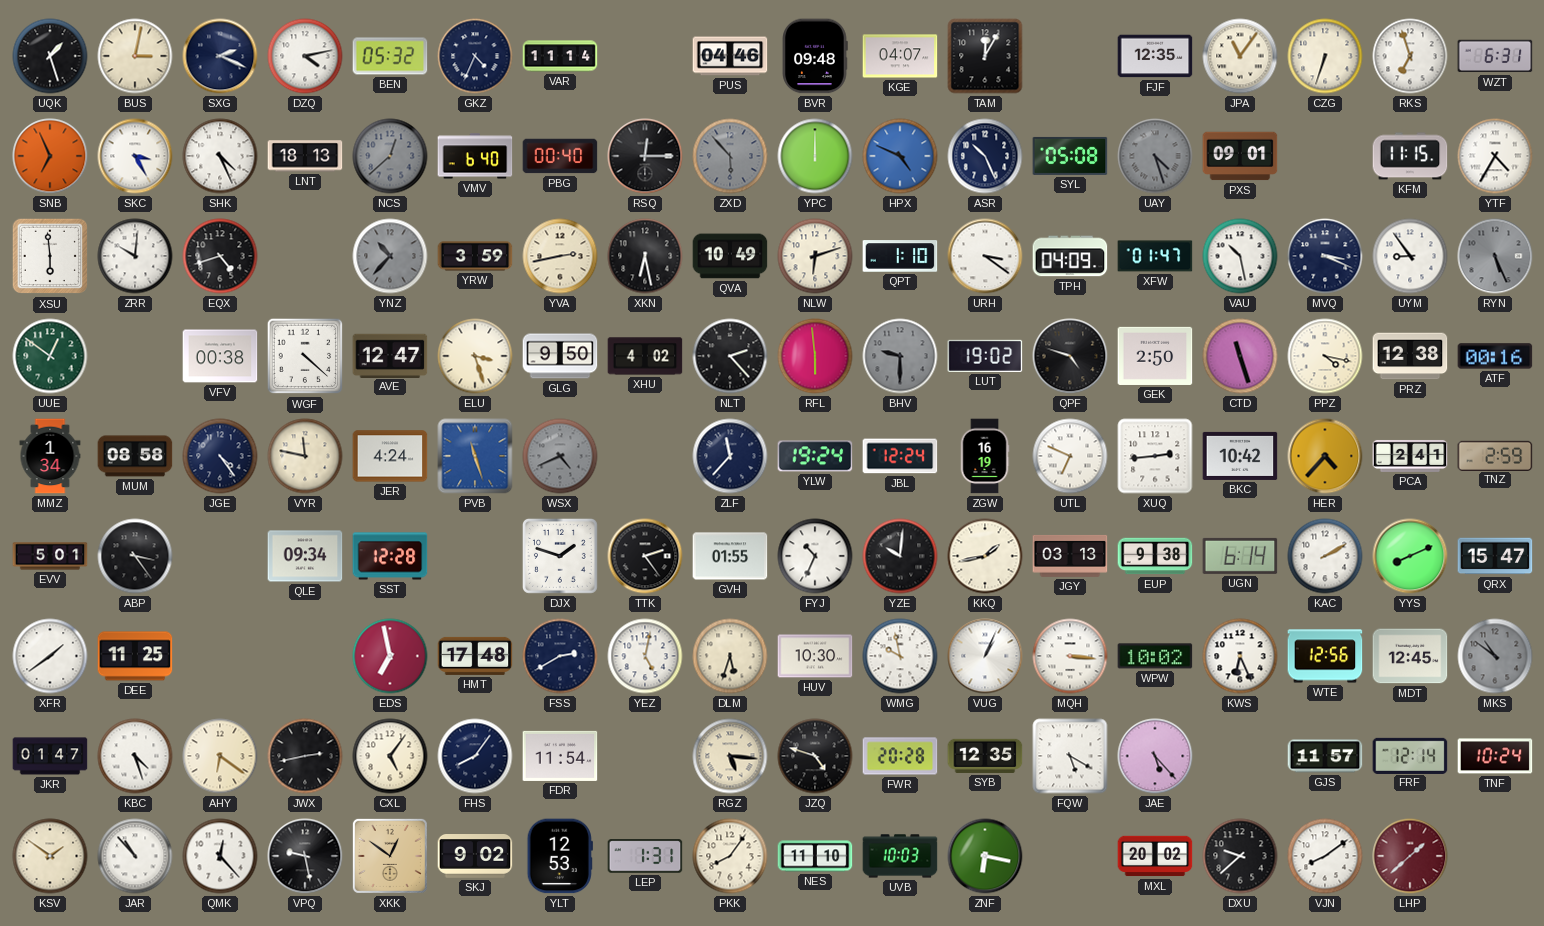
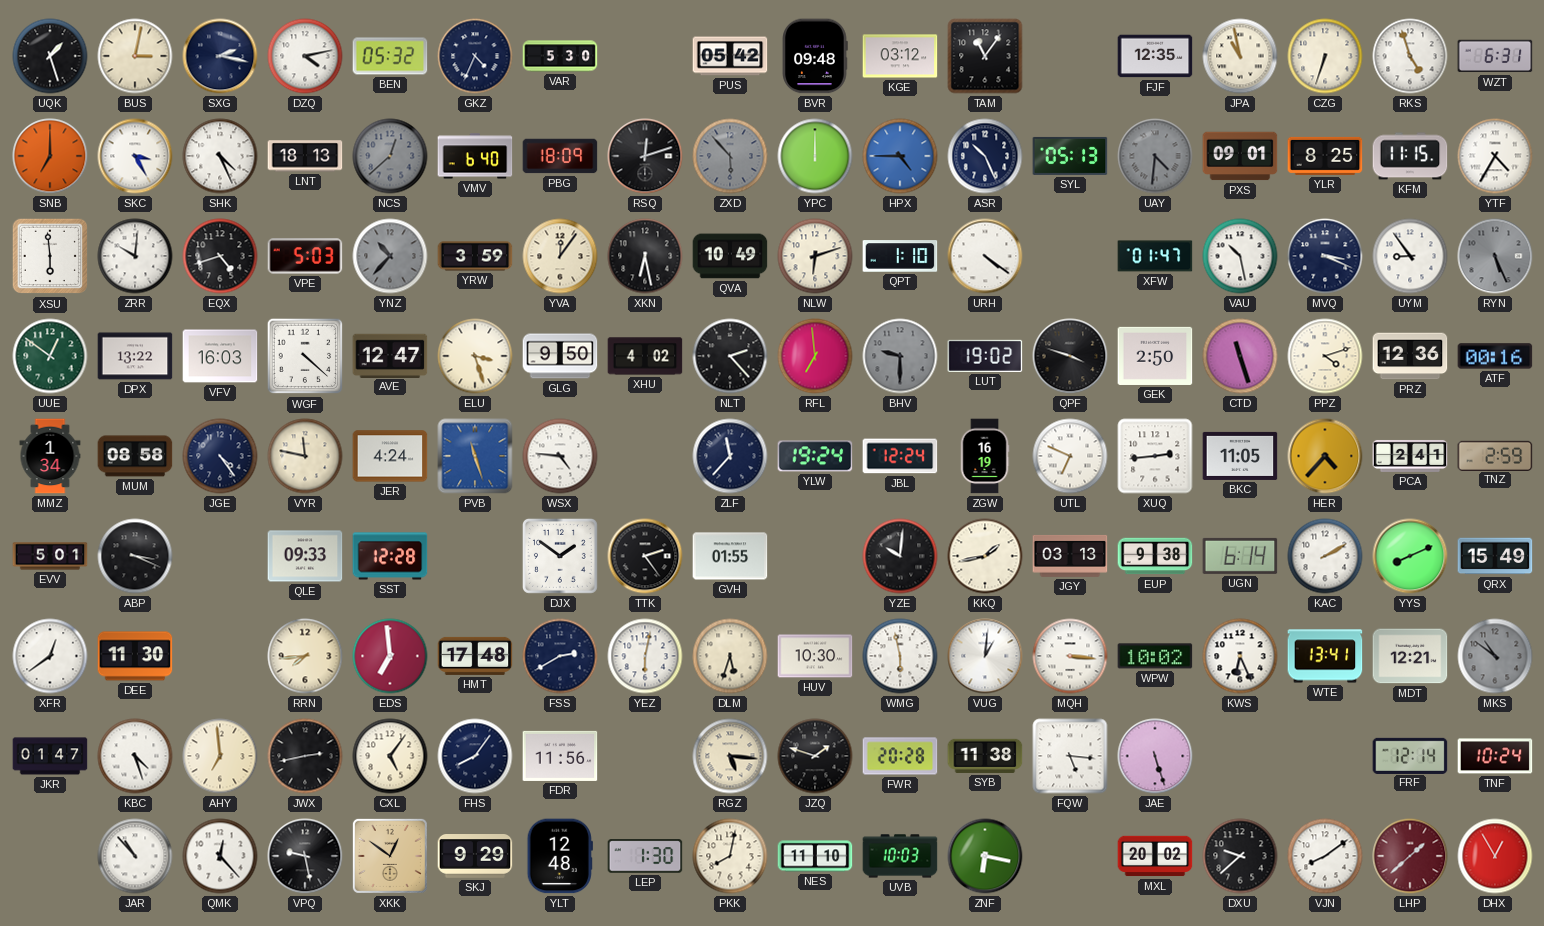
SXG: 2:19 -> 2:17
VAR: 11:14 -> 5:30
PUS: 04:46 -> 05:42
KGE: 04:07 -> 03:12
TAM: 12:05 -> 11:06
JPA: 11:06 -> 10:58
RKS: 6:57 -> 4:57
SNB: 6:56 -> 7:00
PBG: 00:40 -> 18:09
RSQ: 12:15 -> 12:12
HPX: 4:49 -> 4:45
SYL: 05:08 -> 05:13
UAY: 4:27 -> 4:31
YLR: none -> 8:25
VPE: none -> 5:03
YVA: 2:43 -> 12:06
URH: 3:21 -> 4:21
TPH: 04:09 -> none
DPX: none -> 13:22
VFV: 00:38 -> 16:03
RFL: 5:59 -> 6:59
QPF: 4:48 -> 3:48
PPZ: 4:17 -> 4:12
PRZ: 12:38 -> 12:36
WSX: 4:41 -> 4:46
WSX dial: grey -> white
BKC: 10:42 -> 11:05
ABP: 3:24 -> 3:19
QLE: 09:34 -> 09:33
DJX: 1:48 -> 1:51
FYJ: 10:34 -> none
QRX: 15:47 -> 15:49
XFR: 1:39 -> 12:39
DEE: 11:25 -> 11:30
RRN: none -> 7:44
EDS: 6:58 -> 6:59
YEZ: 5:02 -> 6:02
WMG: 9:58 -> 5:58
VUG: 1:04 -> 1:01
WTE: 12:56 -> 13:41
MDT: 12:45 -> 12:21
AHY: 6:21 -> 6:59
FDR: 11:54 -> 11:56
JZQ: 4:48 -> 1:48
SYB: 12:35 -> 11:38
FQW: 5:20 -> 5:16
JAE: 5:23 -> 5:27
GJS: 11:57 -> none
KSV: 1:51 -> none
SKJ: 9:02 -> 9:29
YLT: 12:53 -> 12:48
LEP: 1:31 -> 1:30
PKK: 8:06 -> 8:02
DHX: none -> 12:55
